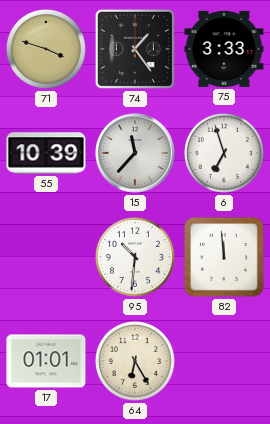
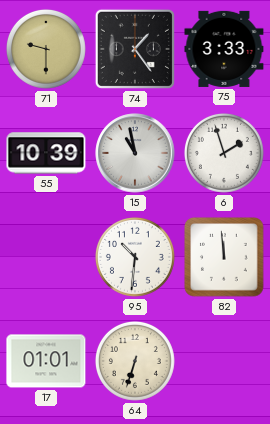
71: 3:48 -> 9:30
15: 11:37 -> 10:58
6: 6:57 -> 1:57
64: 6:25 -> 6:33
